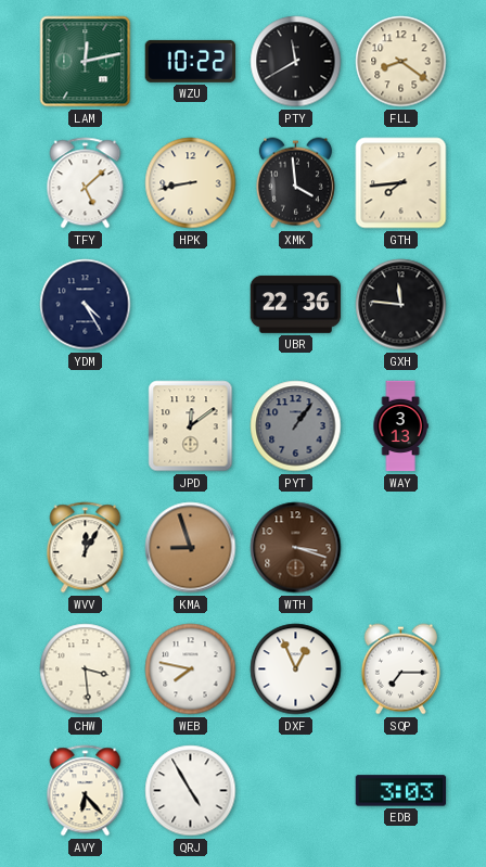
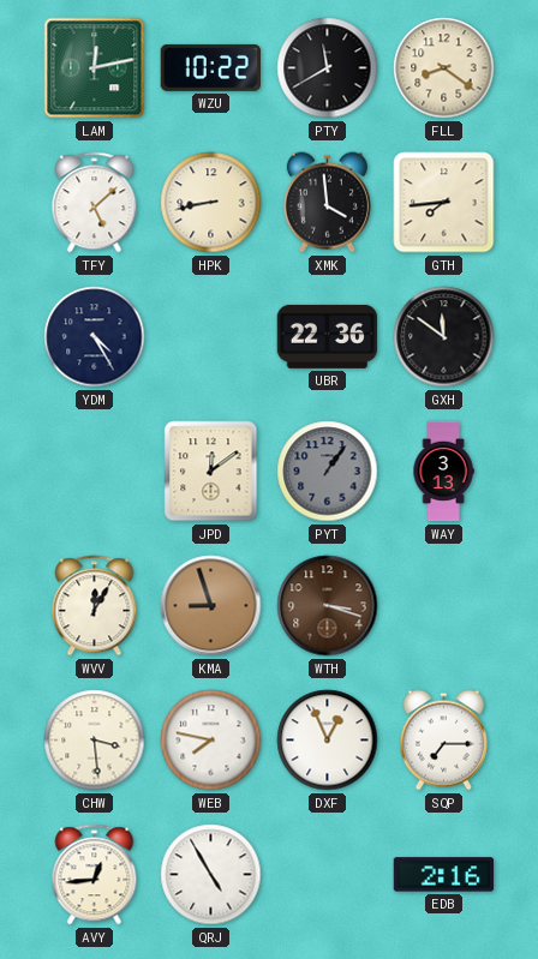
GXH: 11:46 -> 11:51
AVY: 6:23 -> 12:44
EDB: 3:03 -> 2:16
